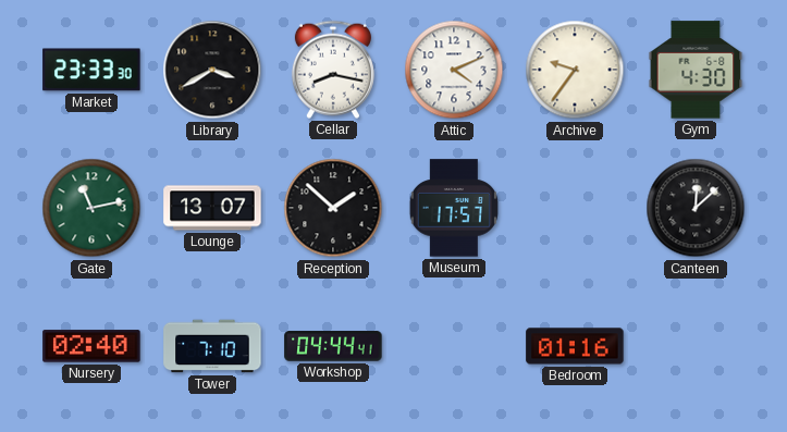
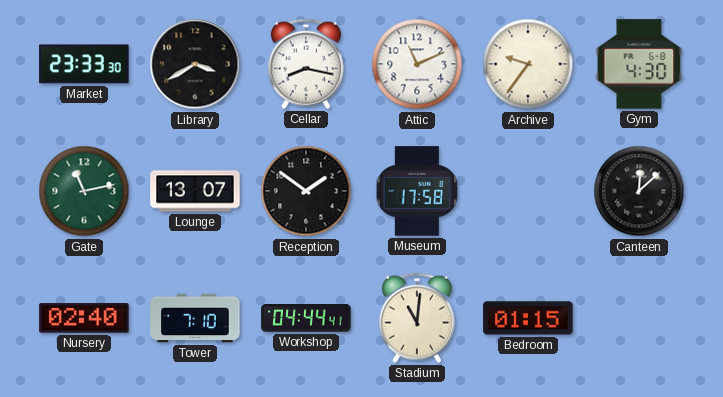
Attic: 4:11 -> 11:11
Reception: 1:52 -> 1:51
Museum: 17:57 -> 17:58
Stadium: none -> 11:01
Bedroom: 01:16 -> 01:15
